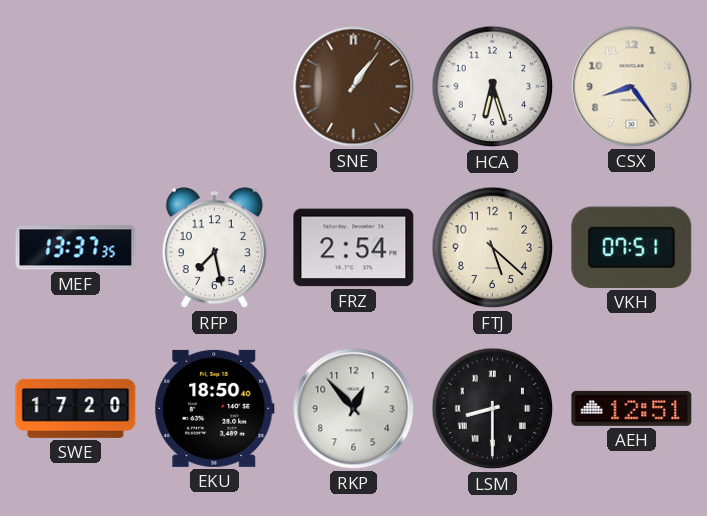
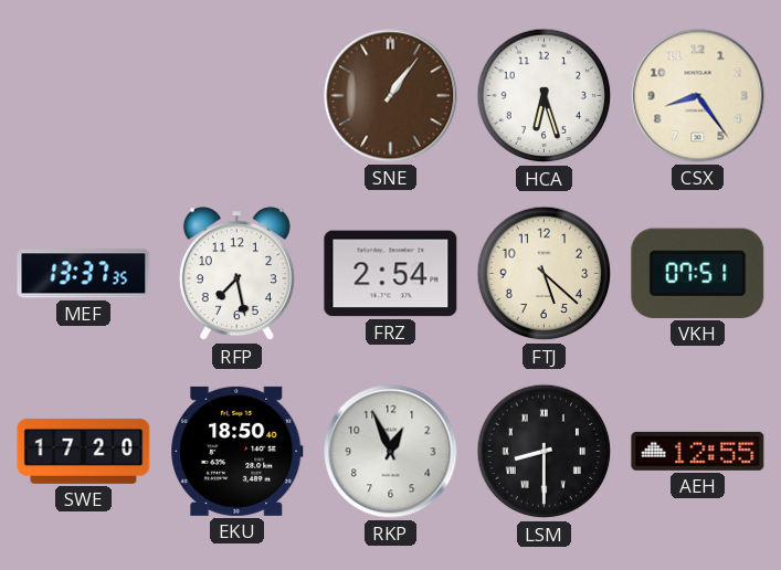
RKP: 12:53 -> 12:56
AEH: 12:51 -> 12:55
